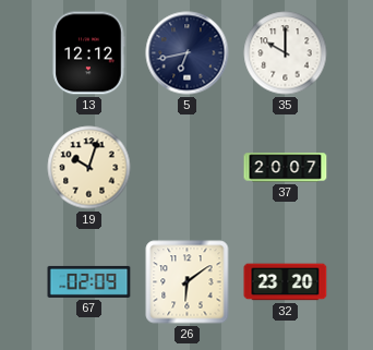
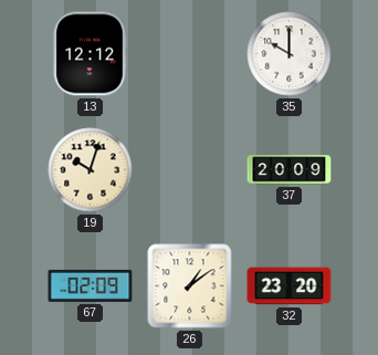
5: 6:43 -> none
37: 20:07 -> 20:09
26: 6:09 -> 1:09
